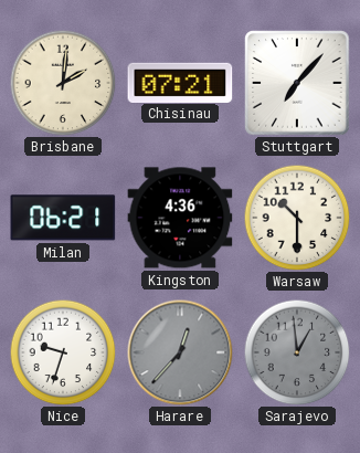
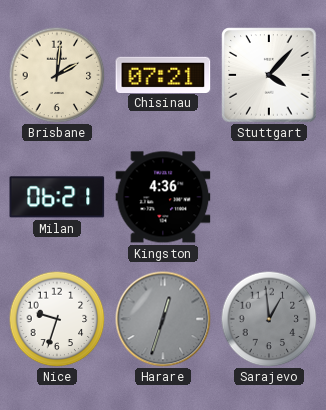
Stuttgart: 7:07 -> 4:07
Warsaw: 10:30 -> none
Harare: 12:37 -> 12:33
